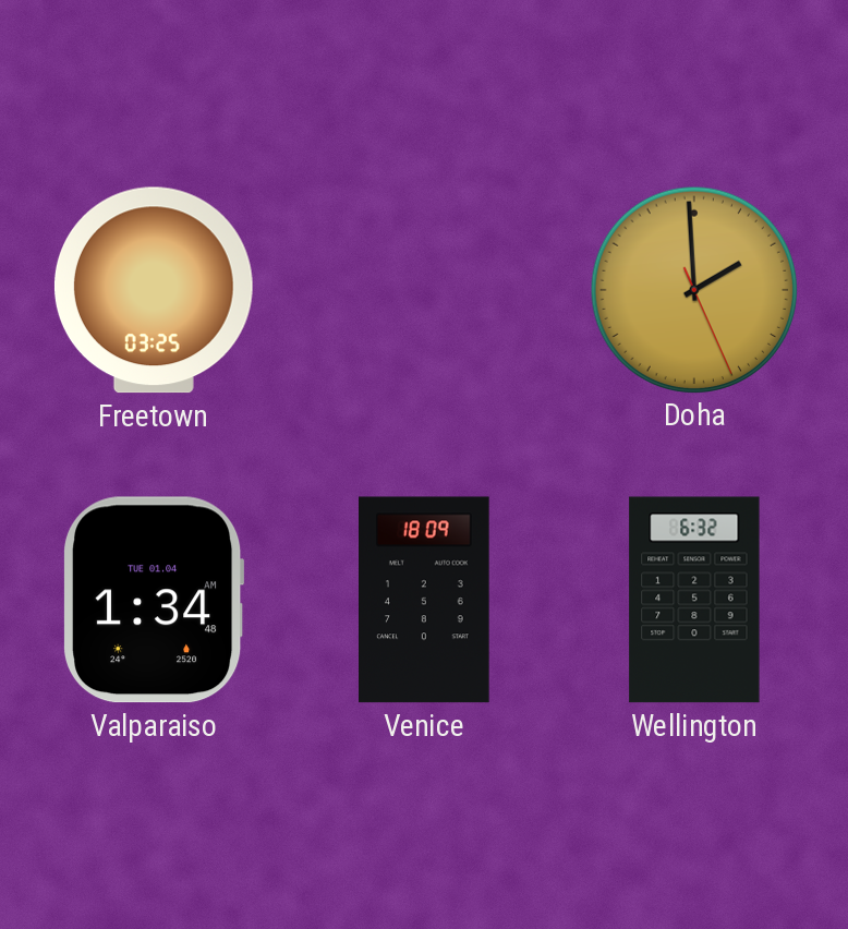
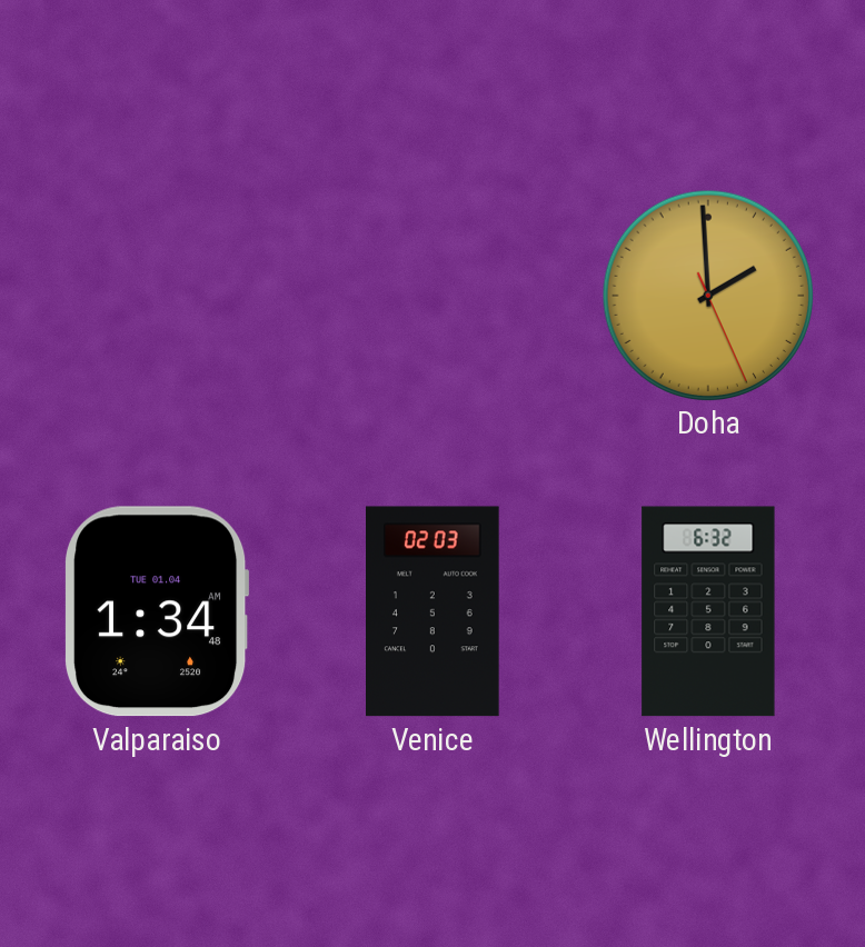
Freetown: 03:25 -> none
Venice: 18:09 -> 02:03
